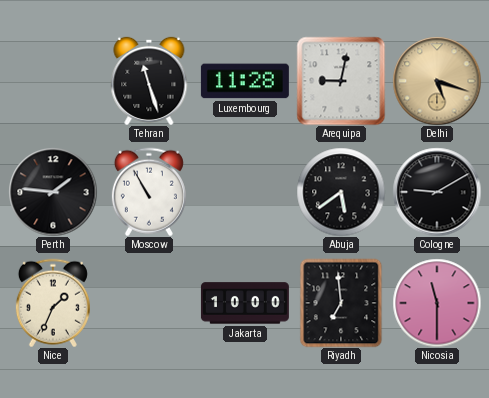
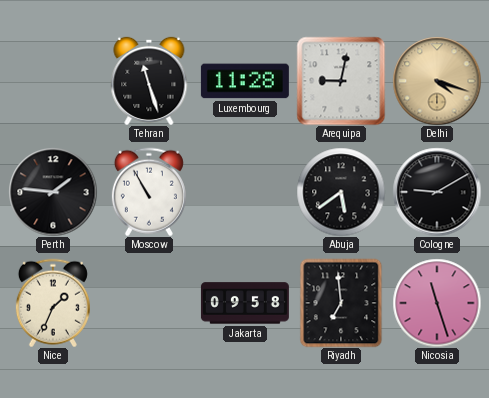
Delhi: 5:18 -> 4:18
Jakarta: 10:00 -> 09:58
Nicosia: 11:30 -> 11:27
